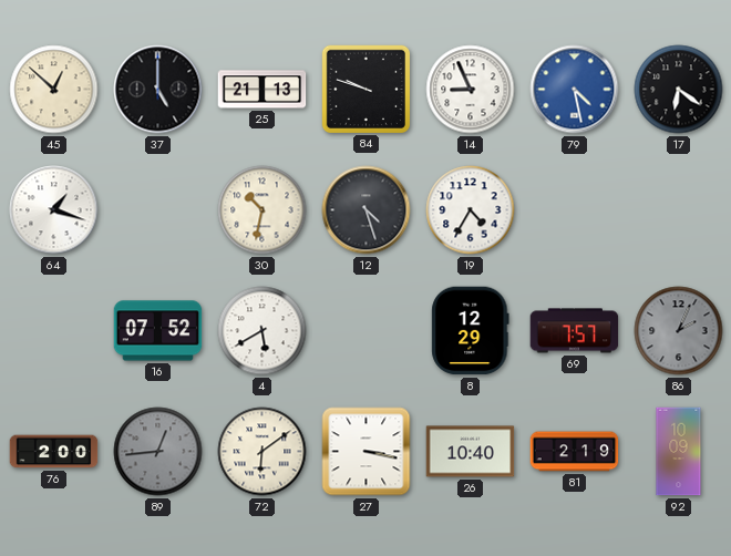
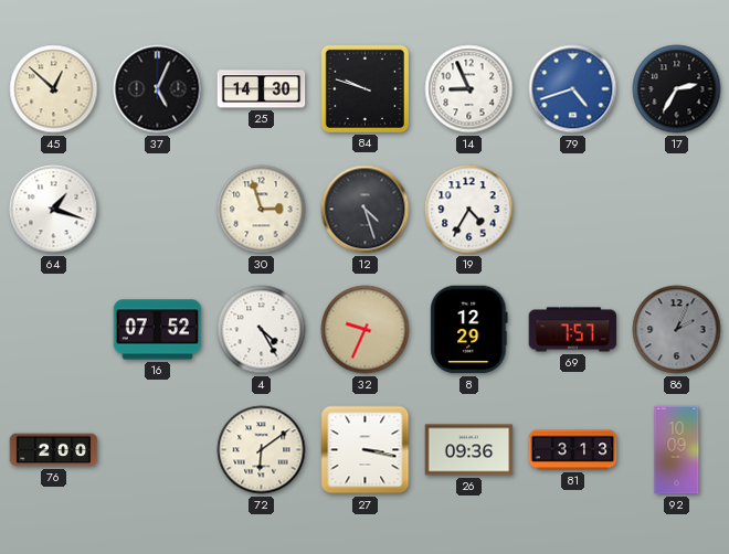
37: 5:00 -> 5:04
25: 21:13 -> 14:30
79: 4:28 -> 4:42
17: 6:21 -> 2:35
30: 10:32 -> 2:57
4: 5:40 -> 4:25
32: none -> 9:34
89: 12:44 -> none
26: 10:40 -> 09:36
81: 2:19 -> 3:13
